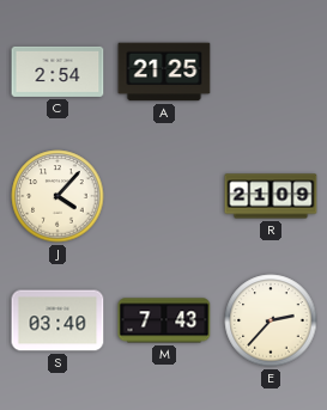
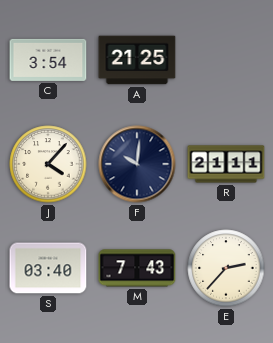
C: 2:54 -> 3:54
F: none -> 10:01
R: 21:09 -> 21:11
